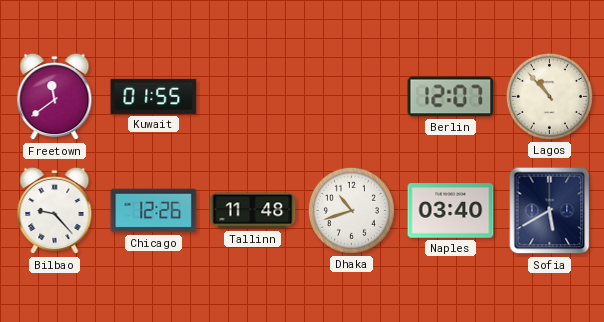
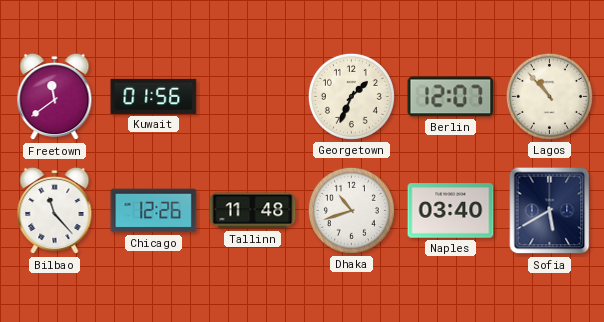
Kuwait: 01:55 -> 01:56
Georgetown: none -> 1:34
Bilbao: 9:23 -> 11:23
